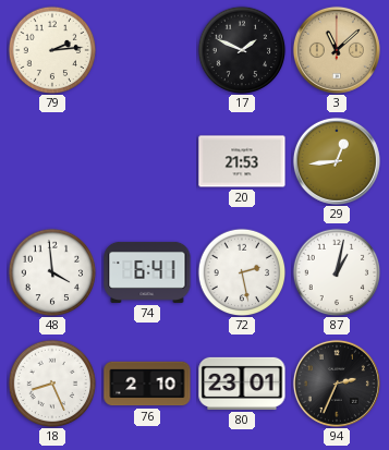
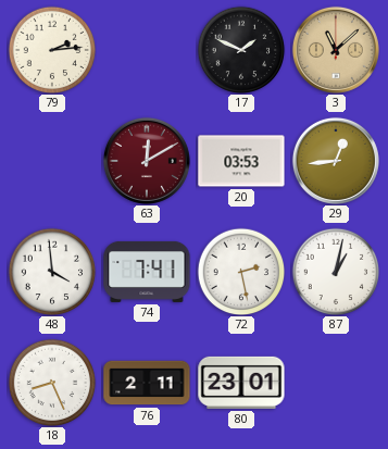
63: none -> 12:10
20: 21:53 -> 03:53
74: 6:41 -> 7:41
76: 2:10 -> 2:11
94: 2:34 -> none
